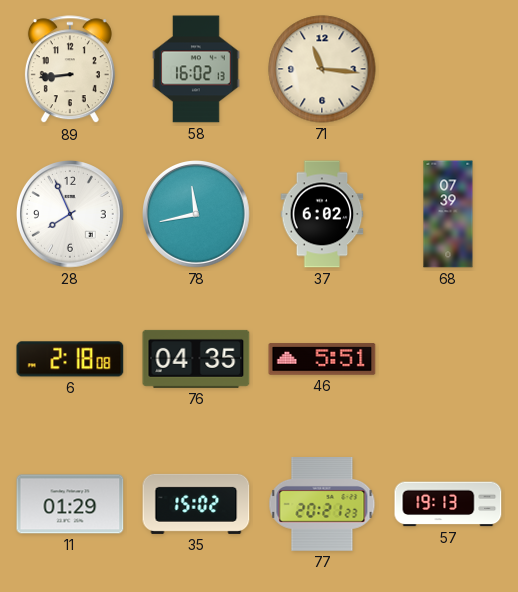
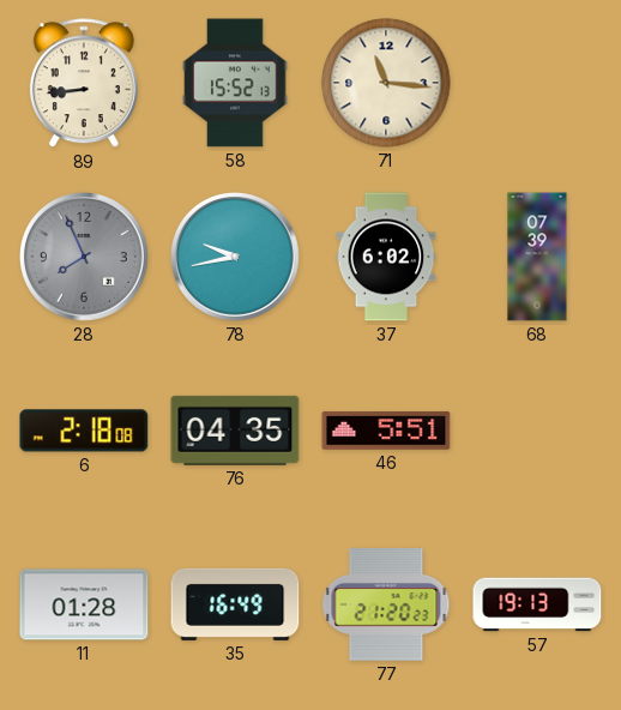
58: 16:02 -> 15:52
28 dial: white -> grey
78: 11:43 -> 9:43
11: 01:29 -> 01:28
35: 15:02 -> 16:49
77: 20:21 -> 21:20
